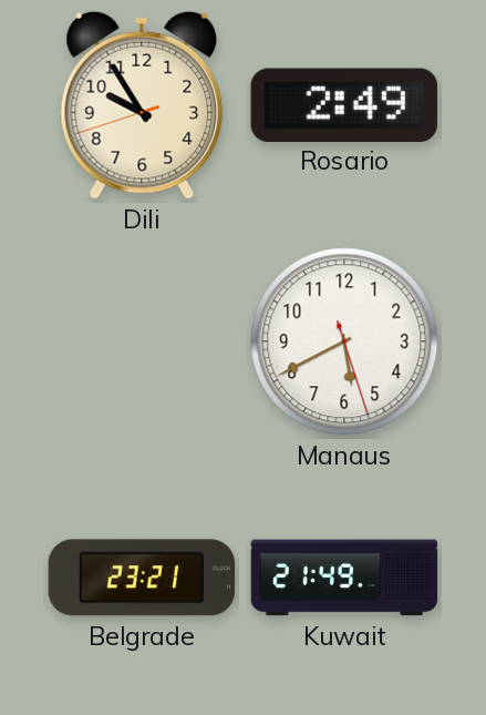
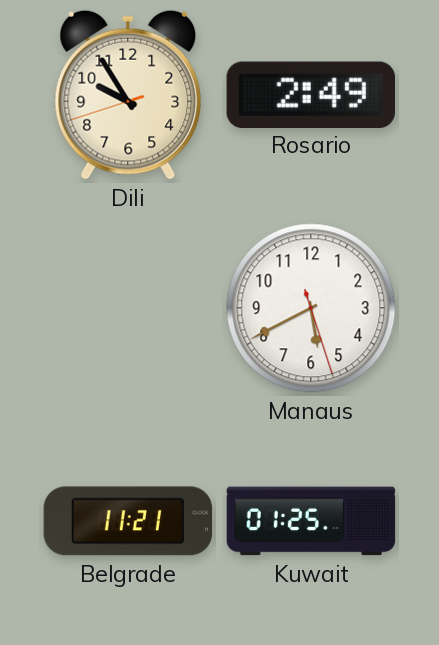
Belgrade: 23:21 -> 11:21
Kuwait: 21:49 -> 01:25
